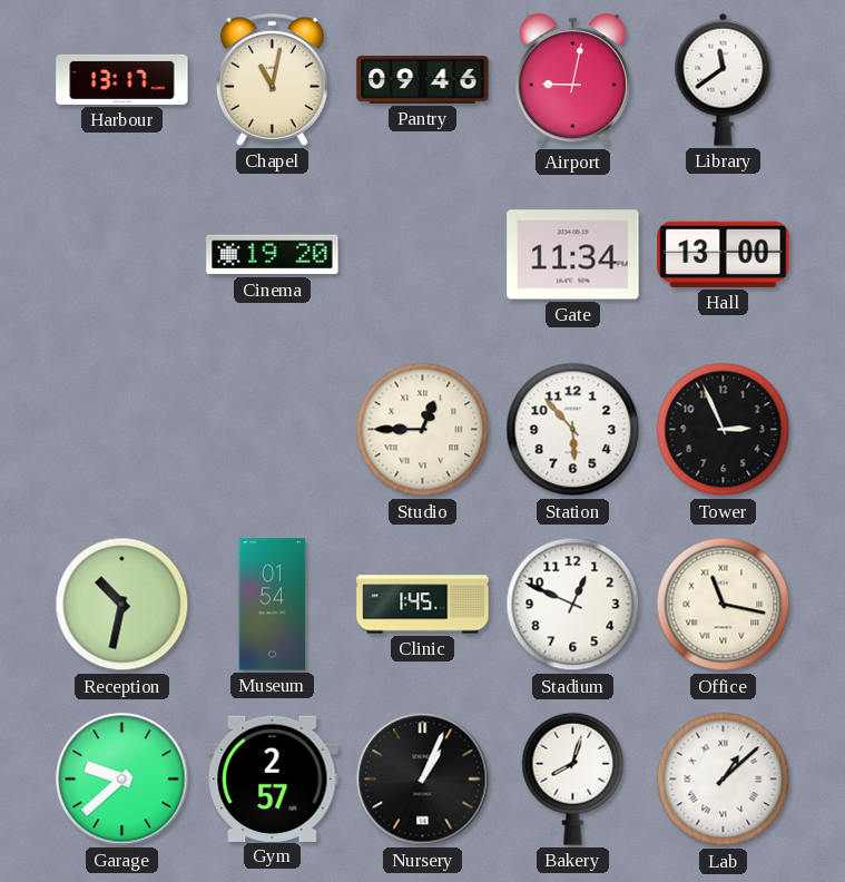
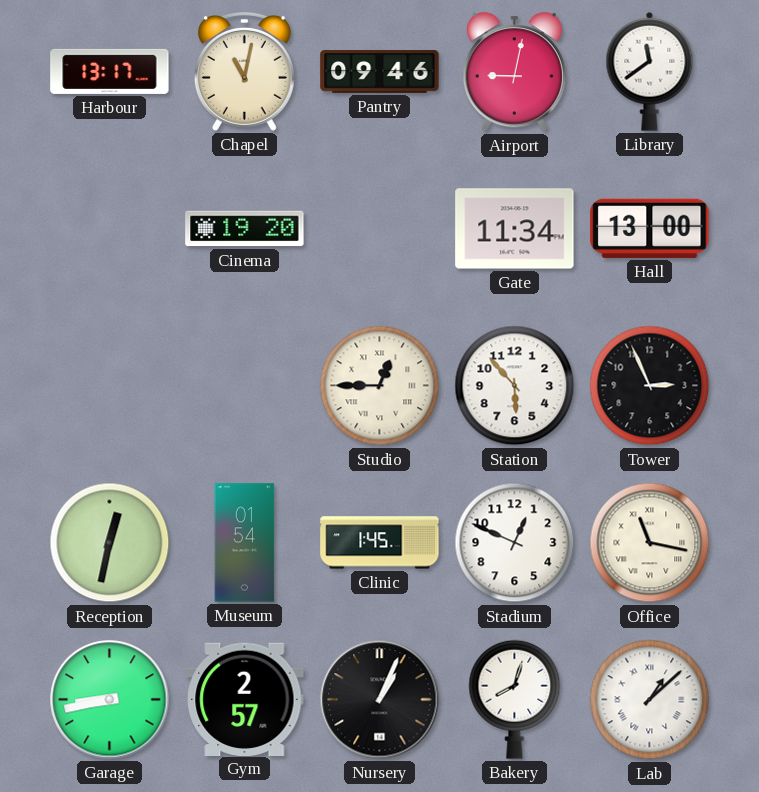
Reception: 10:32 -> 12:32
Garage: 9:38 -> 8:43
